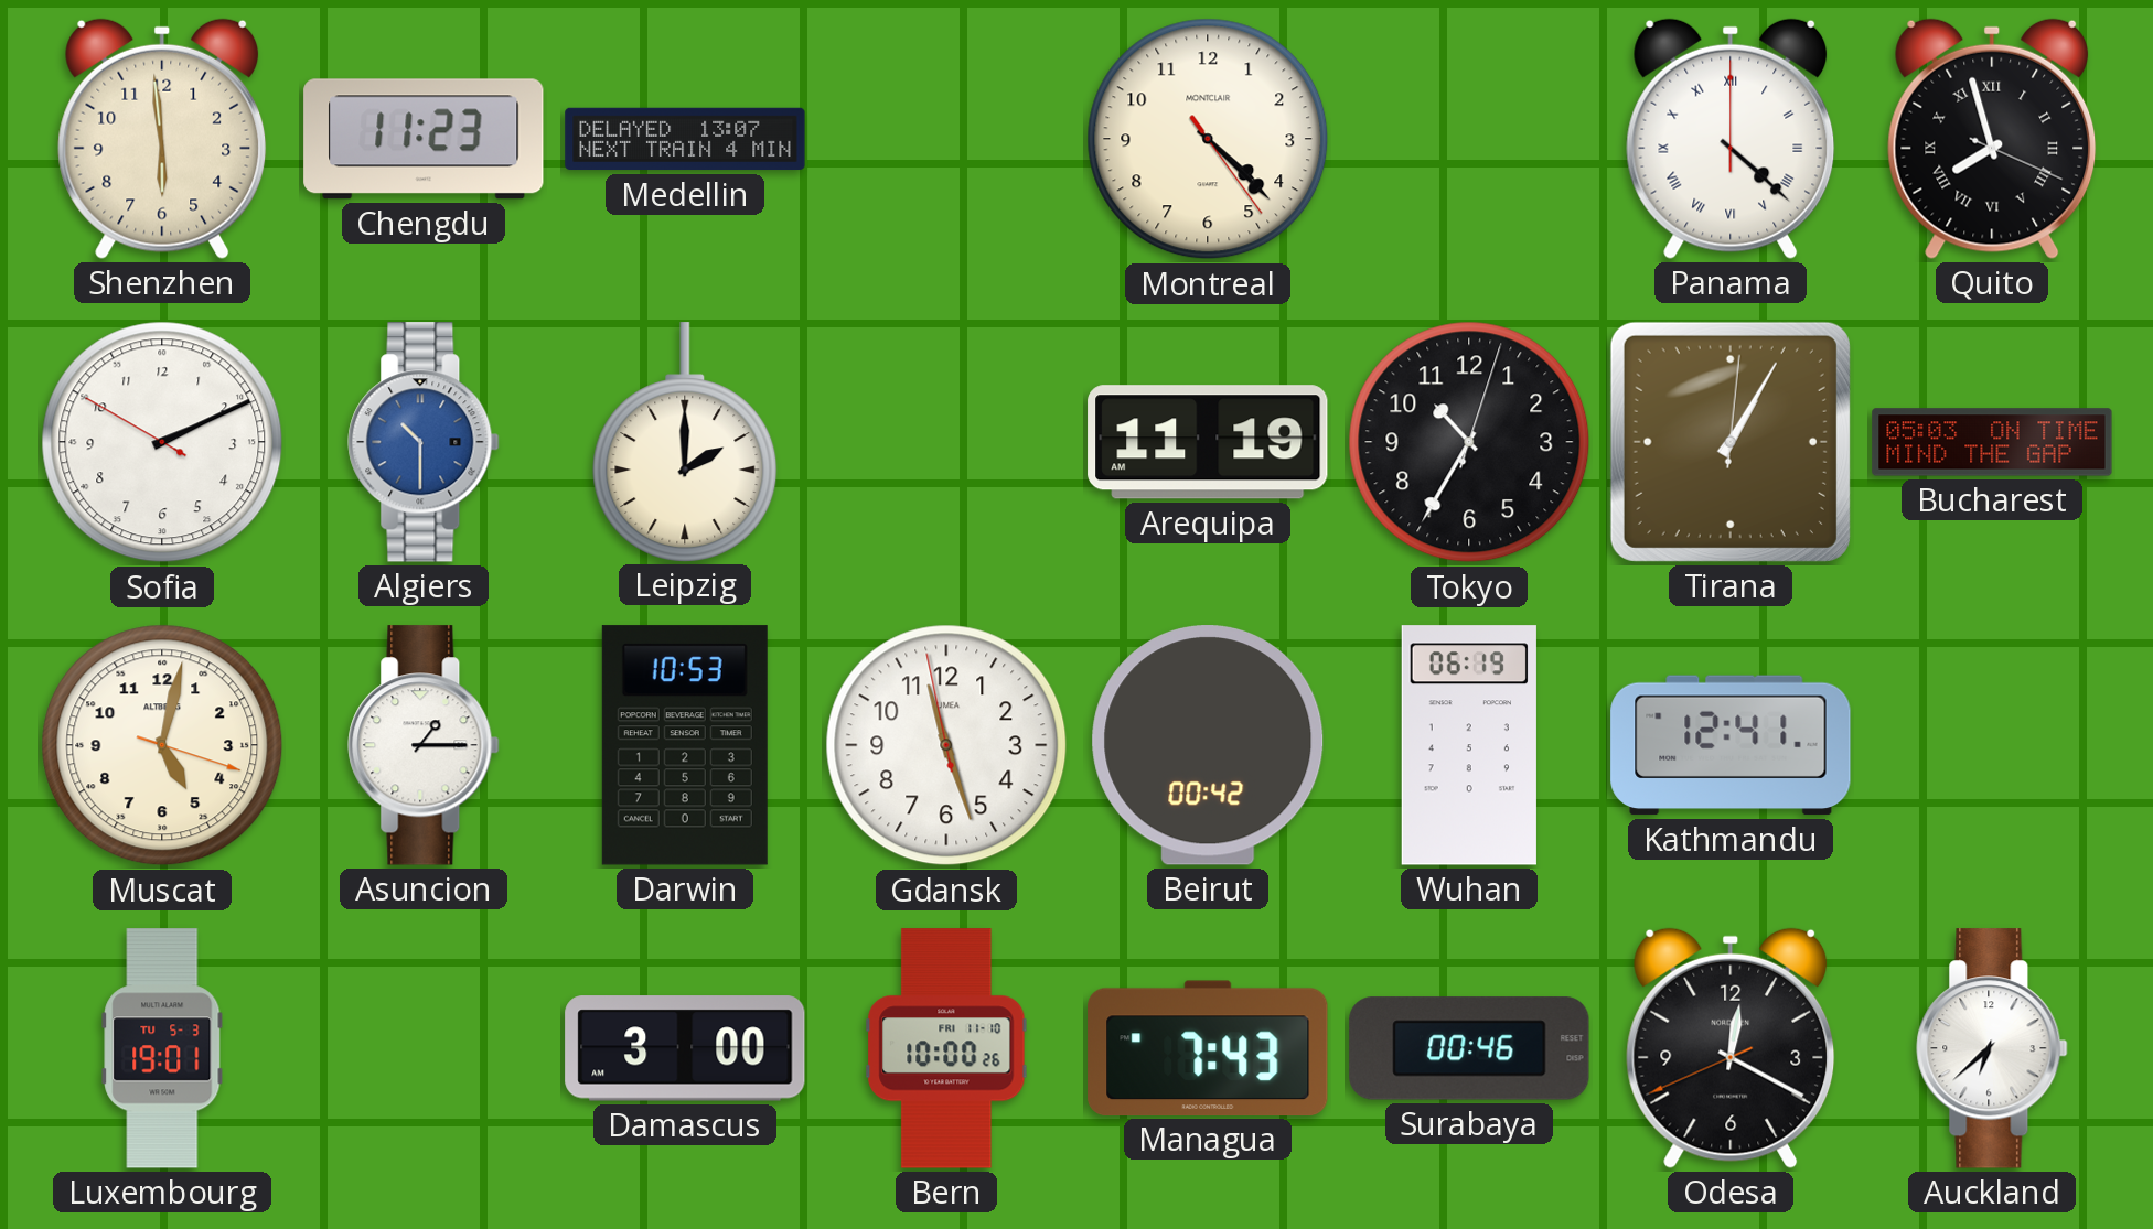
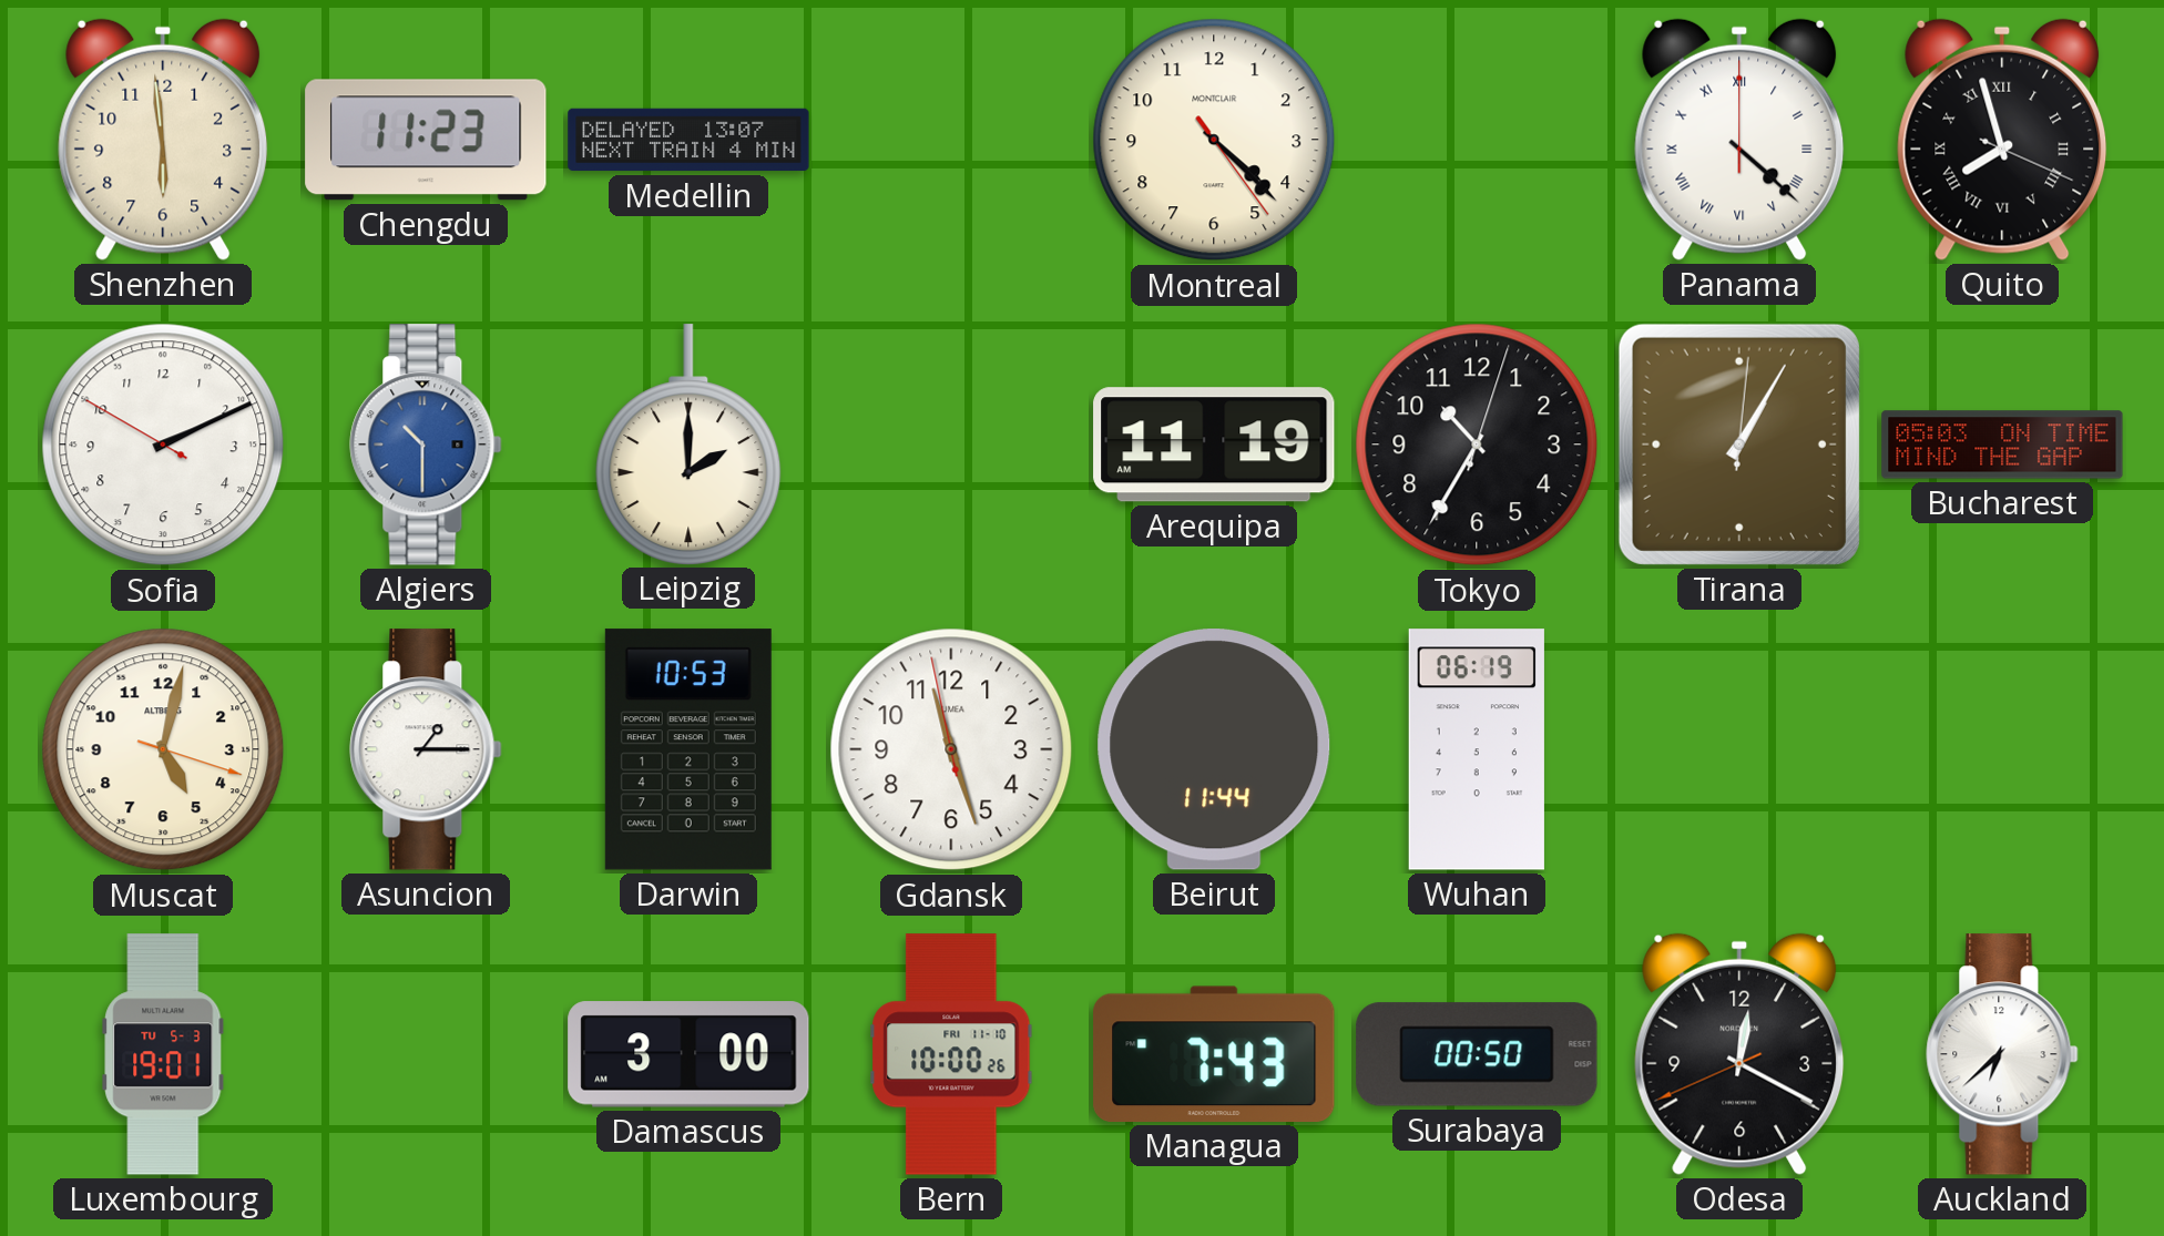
Beirut: 00:42 -> 11:44
Kathmandu: 12:41 -> none
Surabaya: 00:46 -> 00:50
